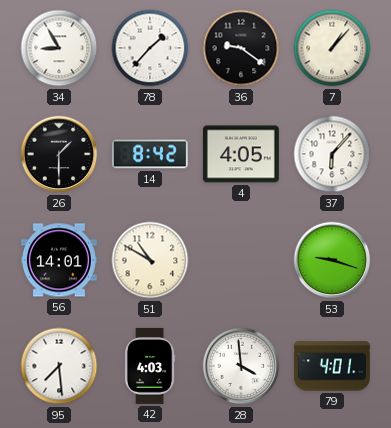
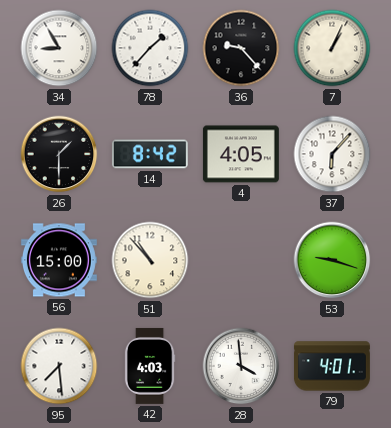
36: 9:21 -> 9:23
7: 1:07 -> 1:04
56: 14:01 -> 15:00
51: 10:50 -> 10:53
